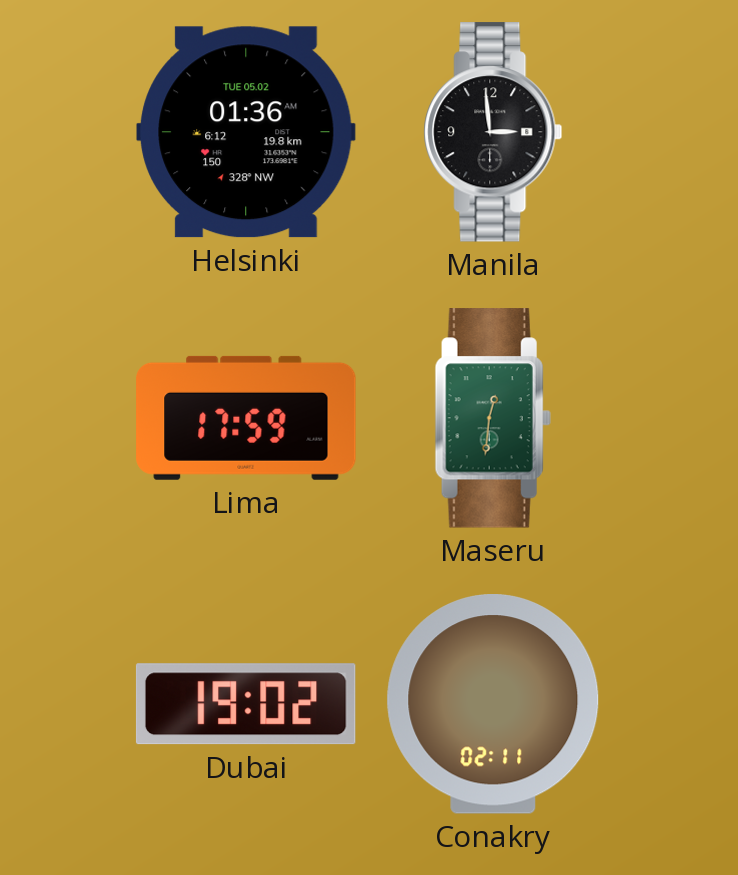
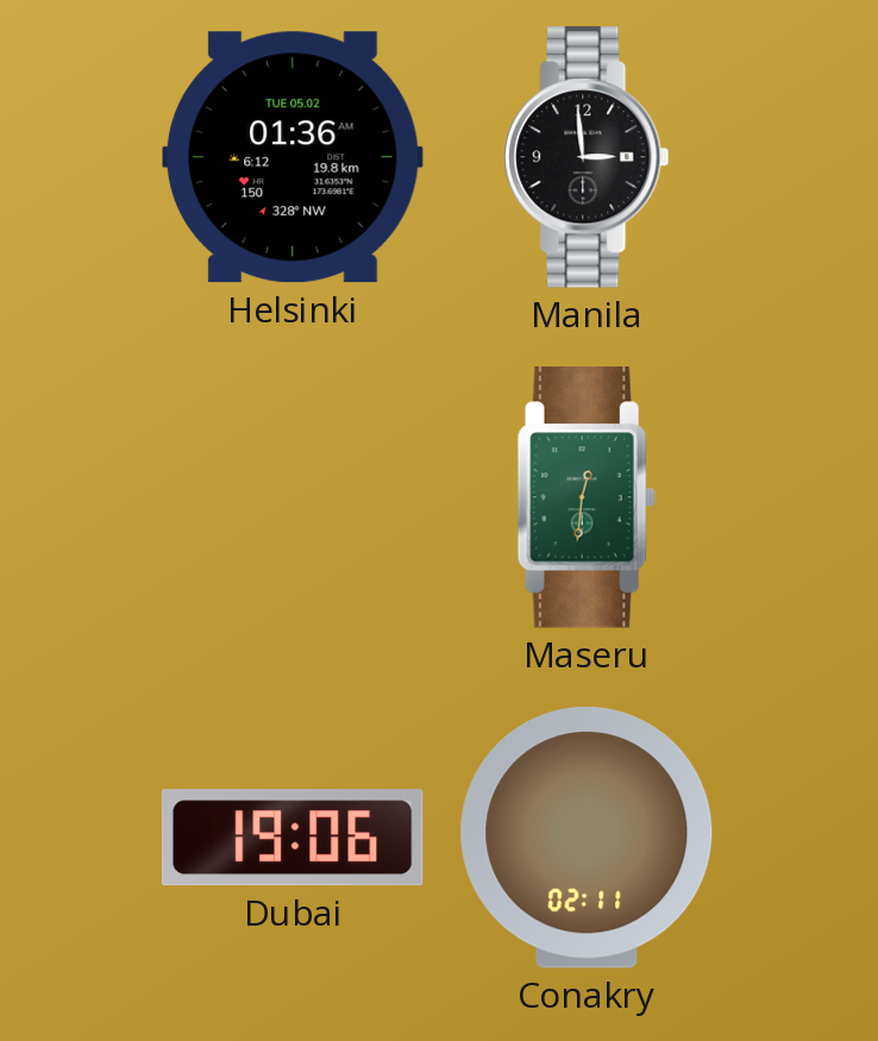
Lima: 17:59 -> none
Dubai: 19:02 -> 19:06
